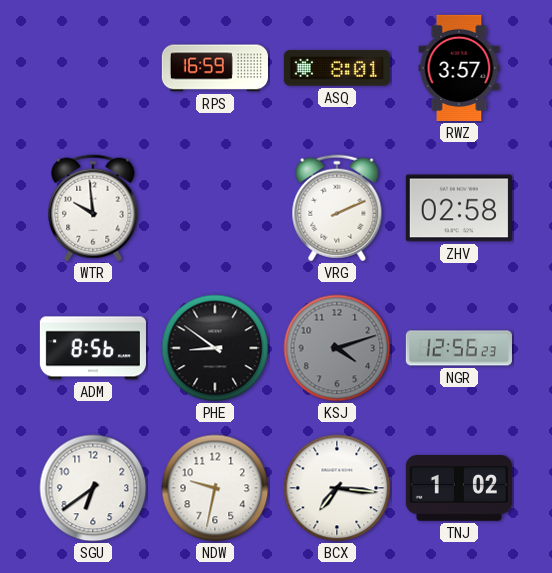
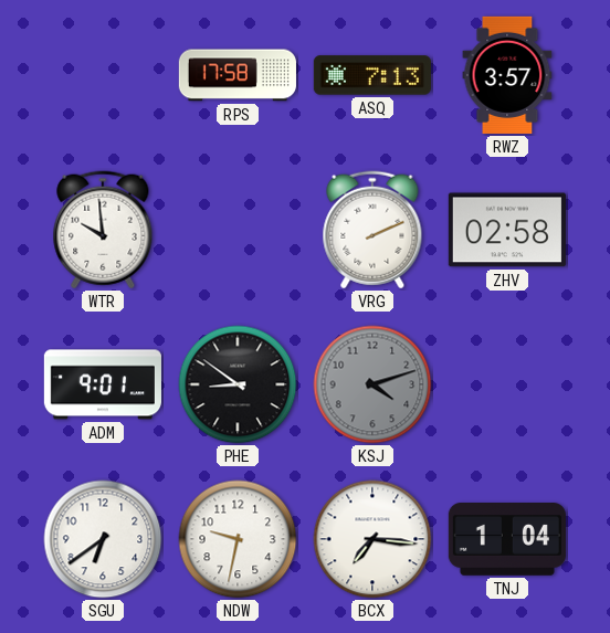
RPS: 16:59 -> 17:58
ASQ: 8:01 -> 7:13
ADM: 8:56 -> 9:01
NGR: 12:56 -> none
TNJ: 1:02 -> 1:04
